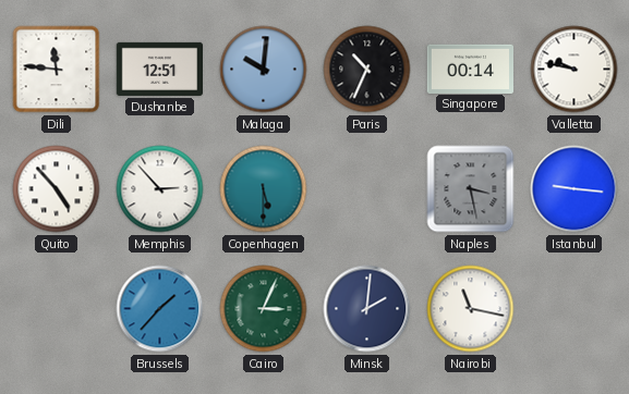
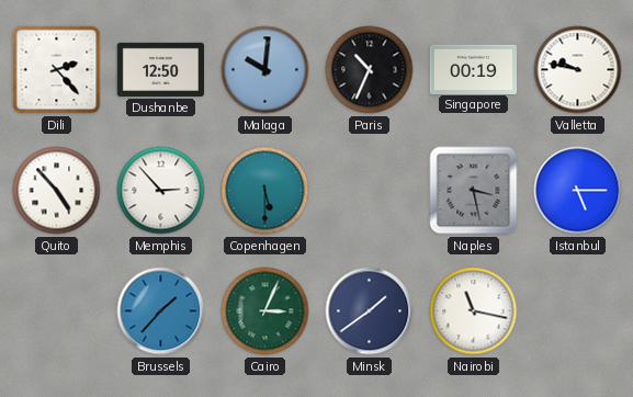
Dili: 11:46 -> 2:23
Dushanbe: 12:51 -> 12:50
Singapore: 00:14 -> 00:19
Istanbul: 9:16 -> 5:15
Minsk: 2:01 -> 1:39
